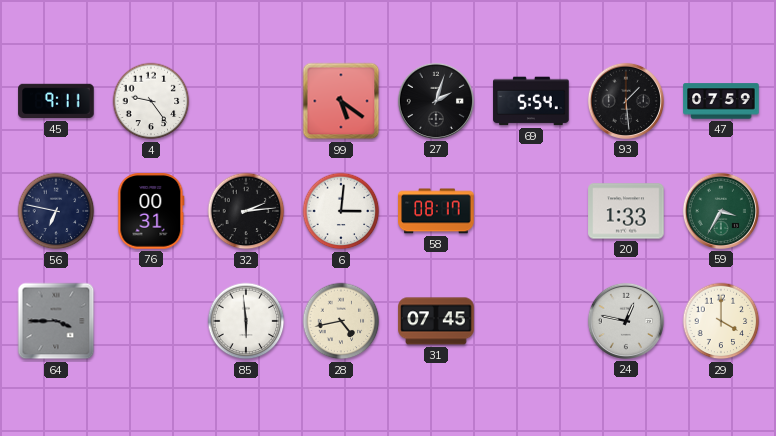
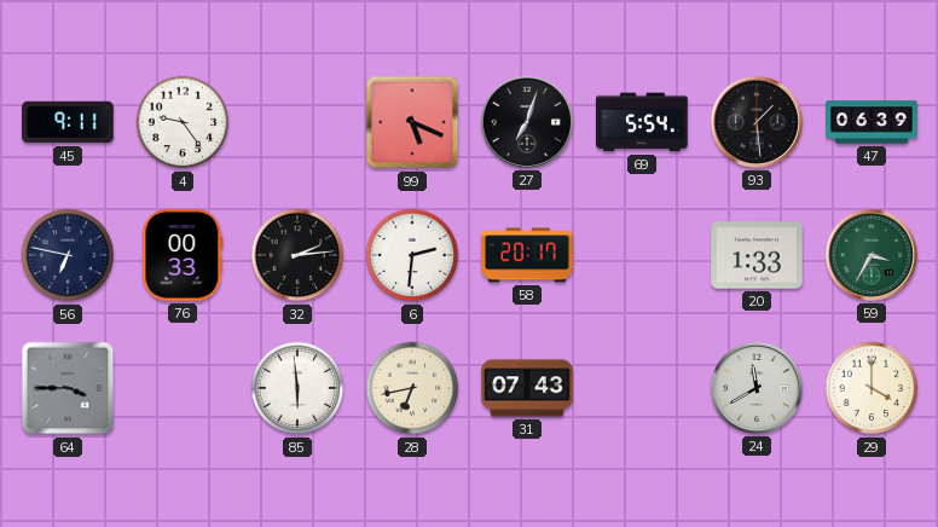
99: 5:21 -> 5:19
27: 2:03 -> 7:03
47: 07:59 -> 06:39
76: 00:31 -> 00:33
6: 3:01 -> 2:31
58: 08:17 -> 20:17
28: 4:43 -> 6:43
31: 07:45 -> 07:43
24: 12:47 -> 11:40
